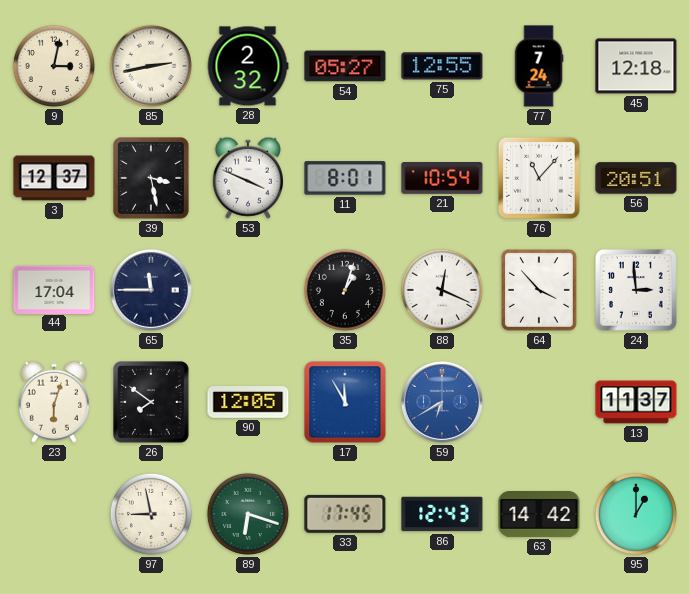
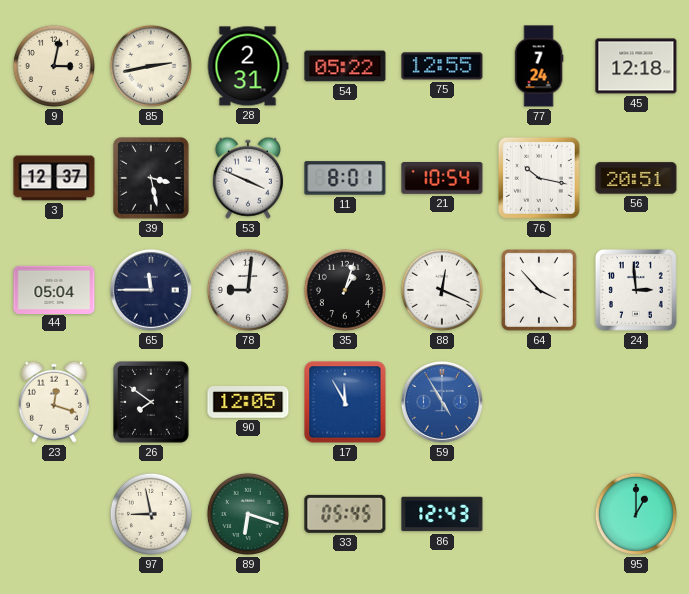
28: 2:32 -> 2:31
54: 05:27 -> 05:22
76: 11:07 -> 10:17
44: 17:04 -> 05:04
78: none -> 9:01
23: 6:03 -> 12:18
59: 6:40 -> 4:55
13: 11:37 -> none
33: 17:45 -> 05:45
63: 14:42 -> none
